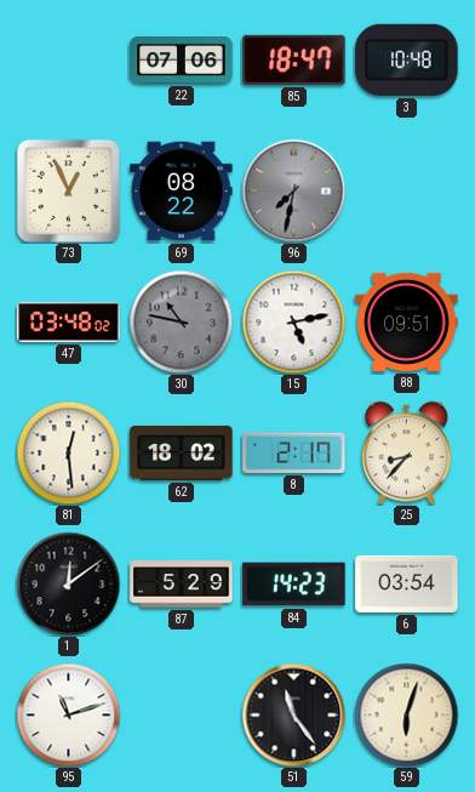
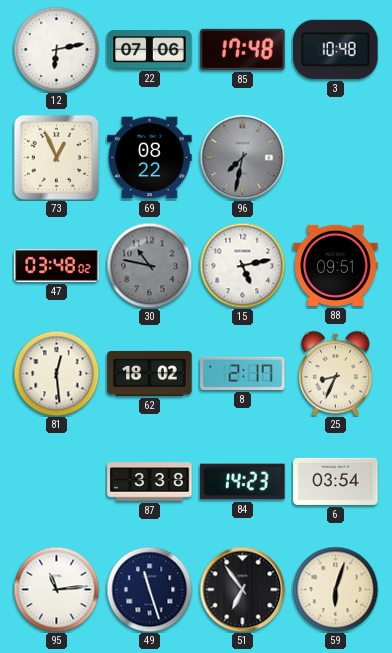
12: none -> 6:13
85: 18:47 -> 17:48
25: 8:37 -> 8:34
1: 12:09 -> none
87: 5:29 -> 3:38
95: 11:12 -> 11:14
49: none -> 11:27
51: 11:24 -> 6:54
